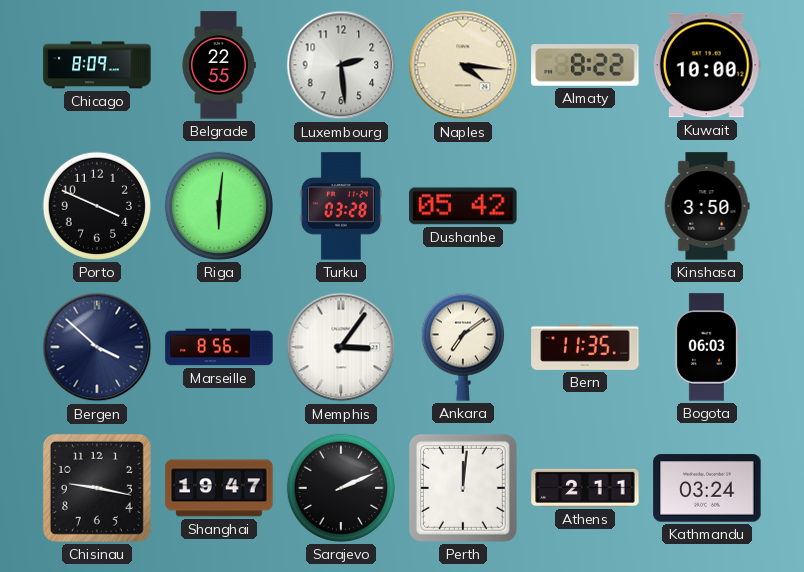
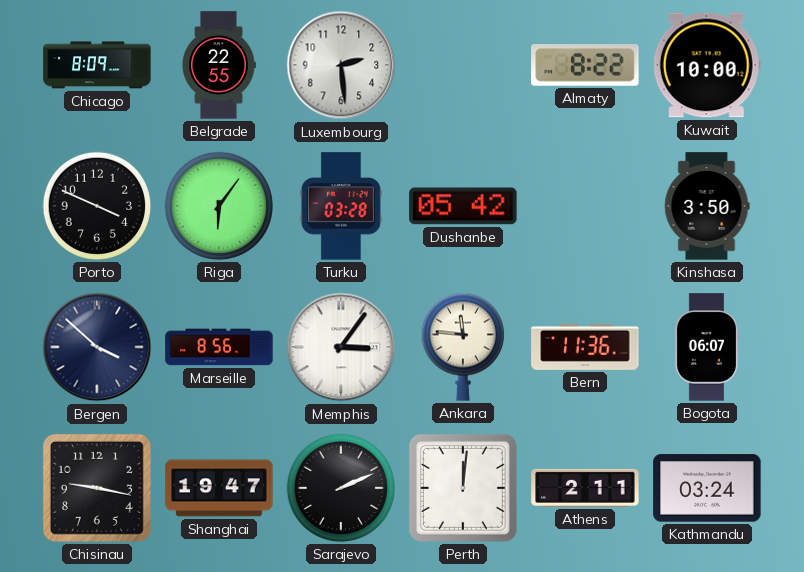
Naples: 4:16 -> none
Riga: 6:01 -> 6:06
Ankara: 7:09 -> 11:46
Bern: 11:35 -> 11:36
Bogota: 06:03 -> 06:07
